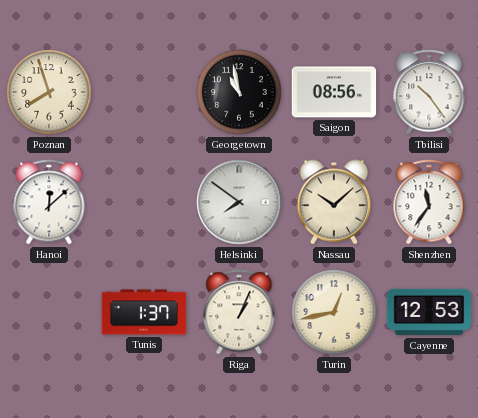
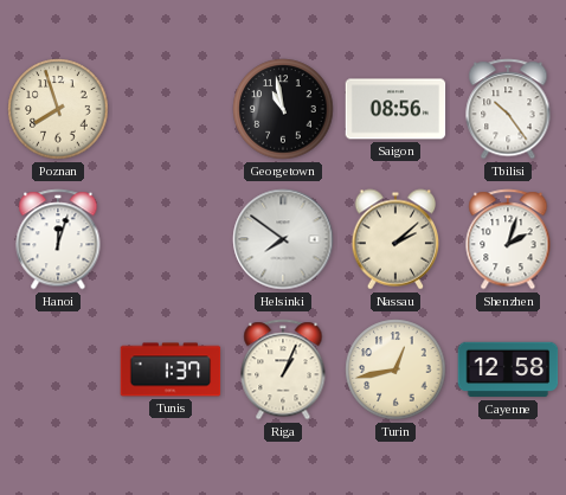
Hanoi: 12:08 -> 12:03
Nassau: 10:08 -> 2:08
Shenzhen: 11:36 -> 2:03
Cayenne: 12:53 -> 12:58
